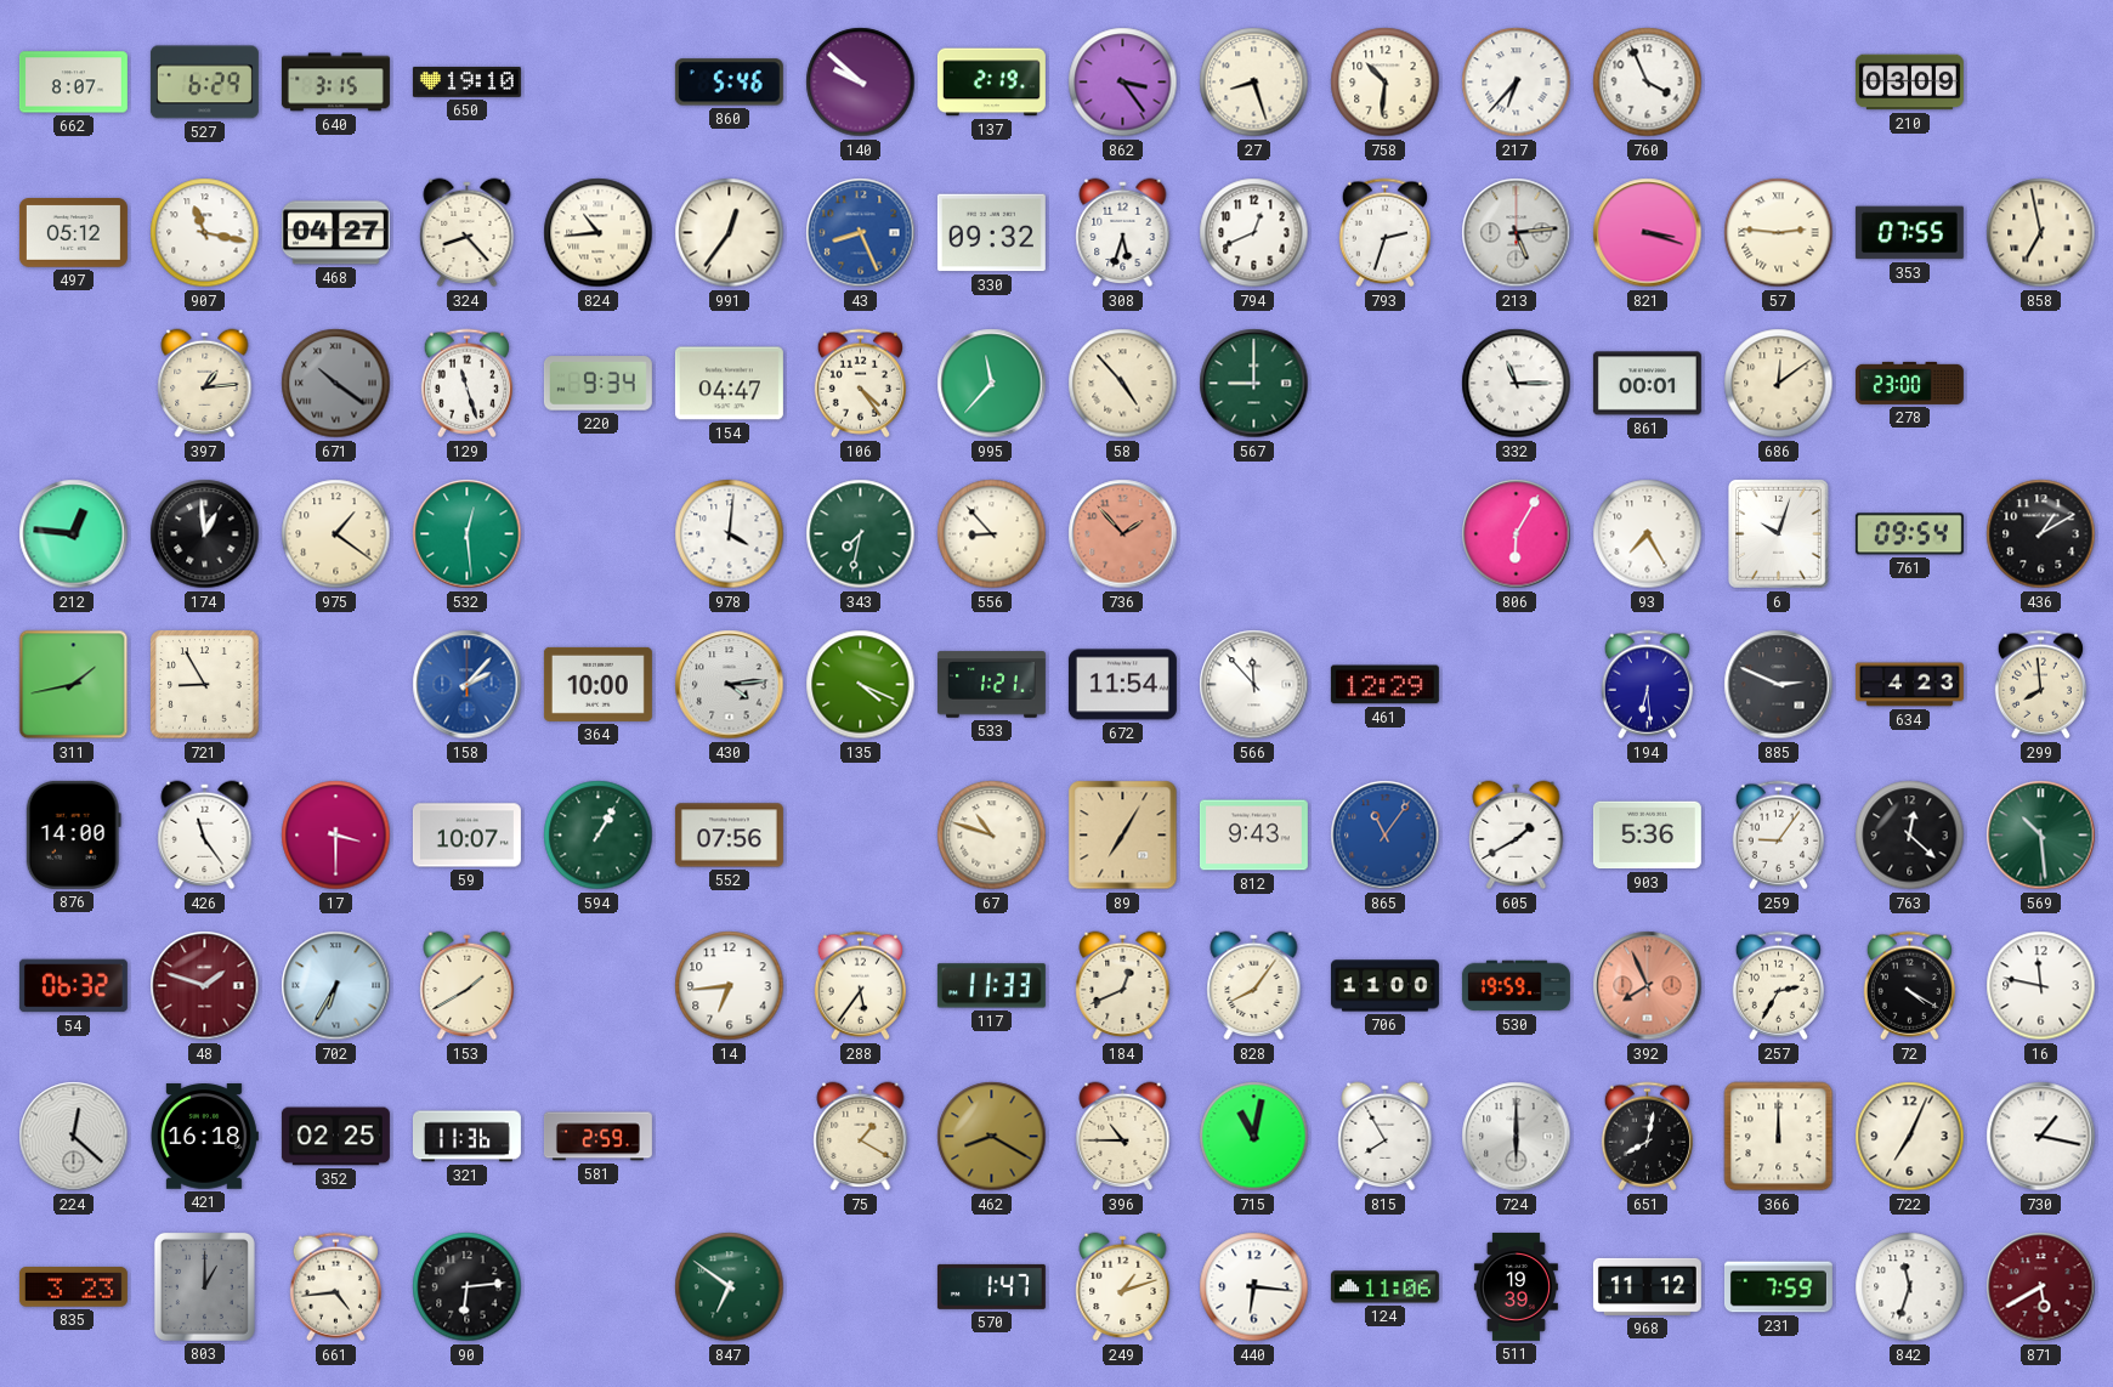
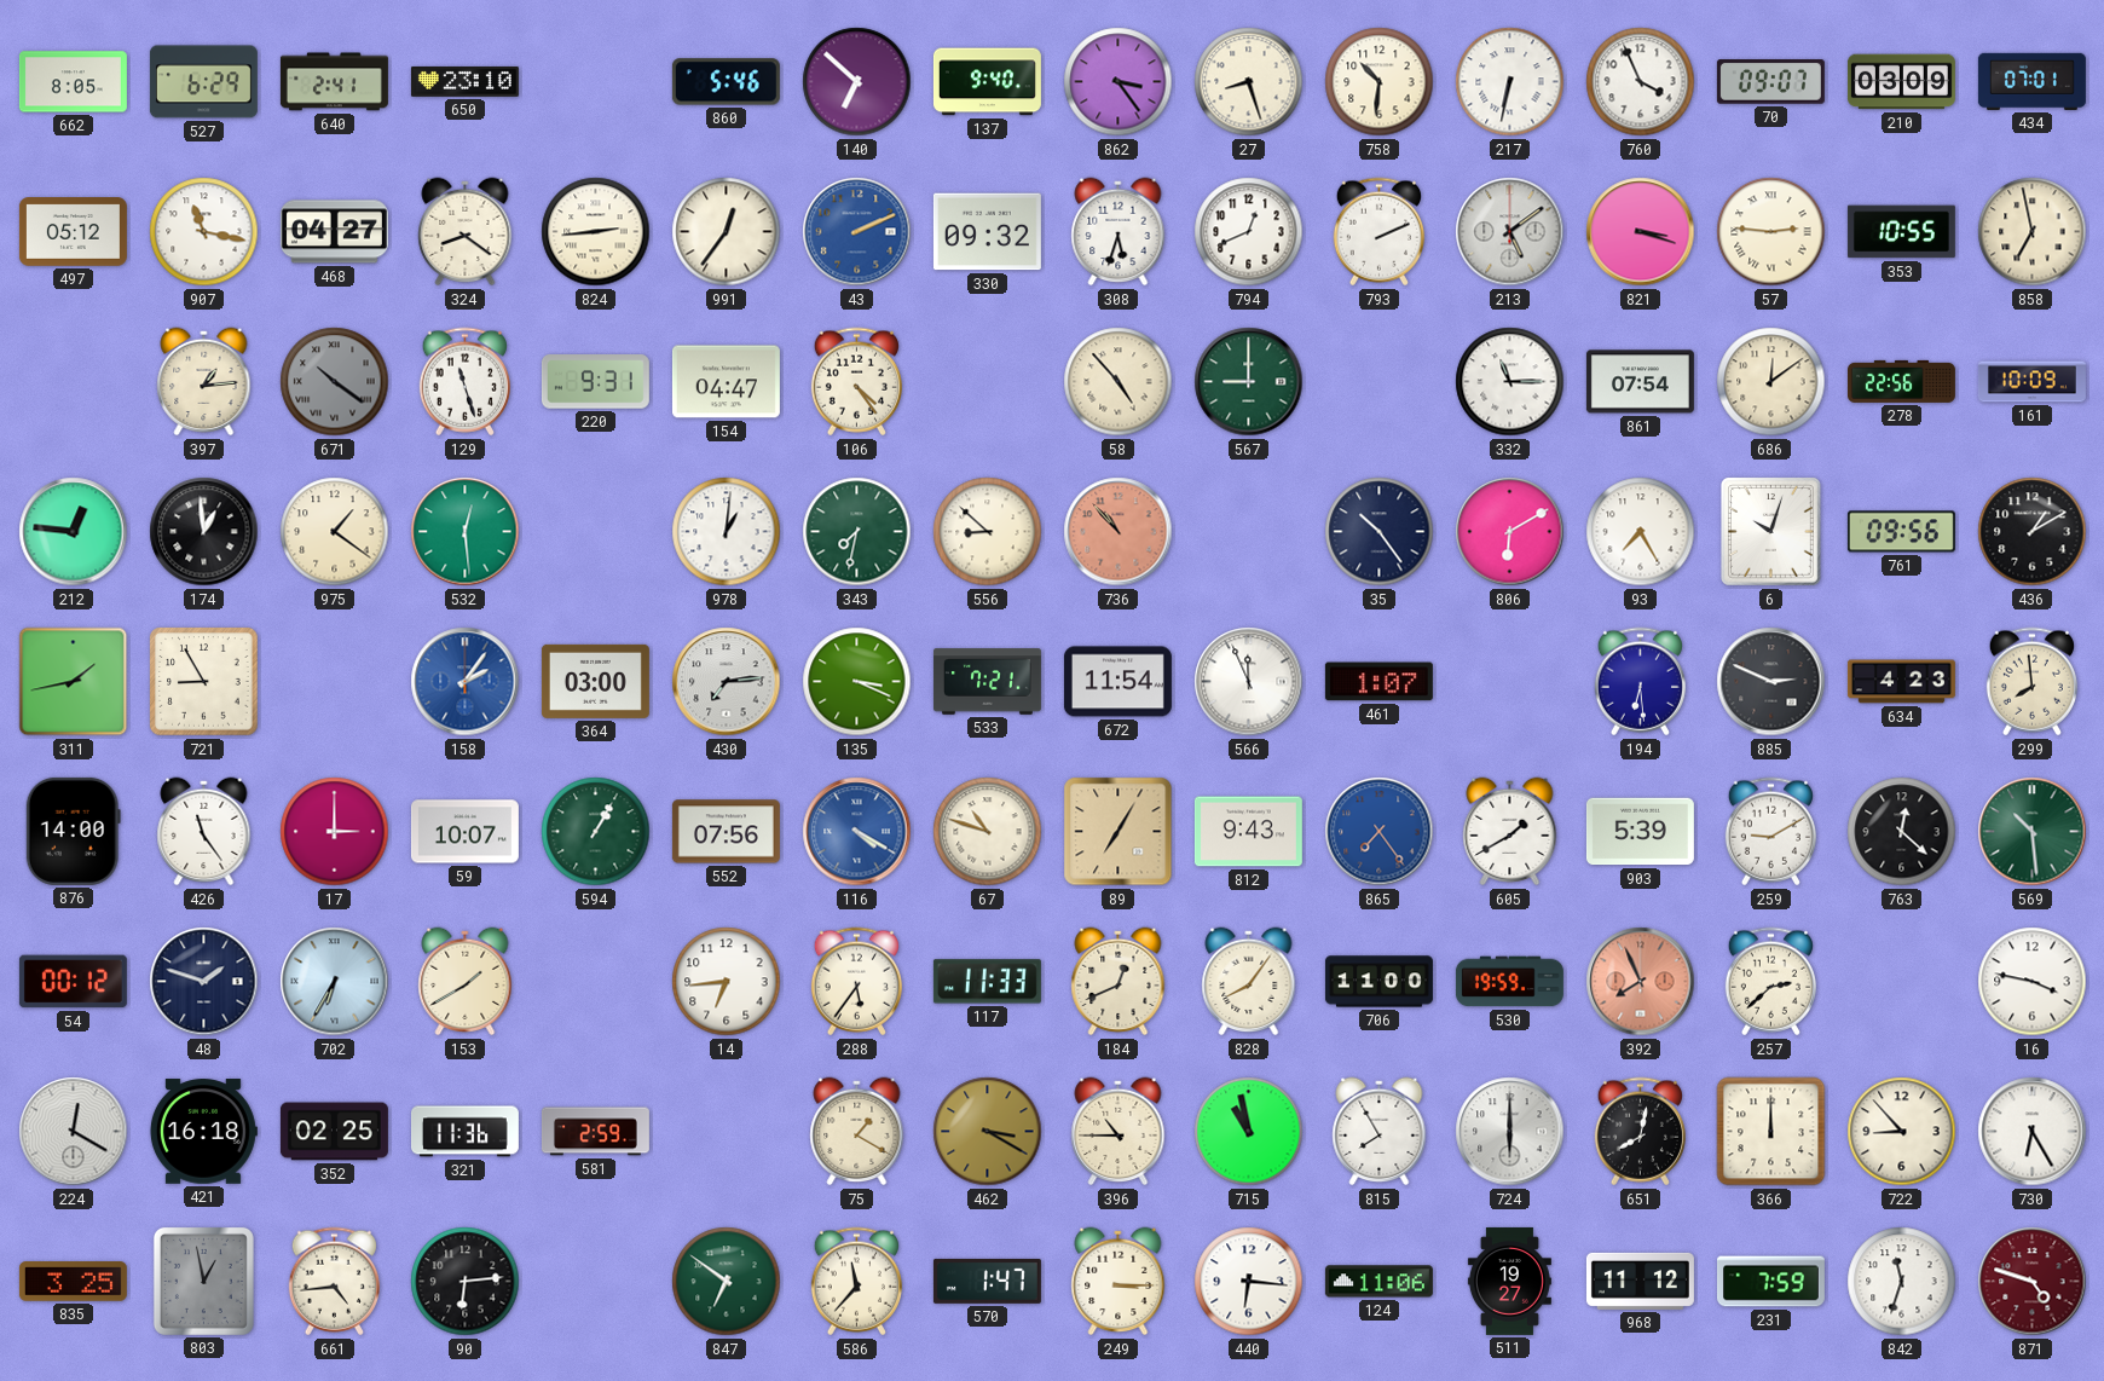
662: 8:07 -> 8:05
640: 3:15 -> 2:41
650: 19:10 -> 23:10
140: 9:52 -> 6:52
137: 2:19 -> 9:40
217: 6:37 -> 6:32
70: none -> 09:07
434: none -> 07:01
324: 8:23 -> 8:21
824: 10:44 -> 2:44
43: 8:26 -> 2:11
793: 2:33 -> 2:11
213: 5:14 -> 5:09
353: 07:55 -> 10:55
220: 9:34 -> 9:31
995: 11:37 -> none
861: 00:01 -> 07:54
278: 23:00 -> 22:56
161: none -> 10:09
978: 4:01 -> 1:01
556: 8:53 -> 8:52
736: 1:53 -> 10:53
35: none -> 10:24
806: 6:05 -> 6:10
761: 09:54 -> 09:56
158: 2:07 -> 2:06
364: 10:00 -> 03:00
430: 4:14 -> 7:14
135: 4:19 -> 3:19
533: 1:21 -> 7:21
566: 11:53 -> 11:56
461: 12:29 -> 1:07
17: 3:30 -> 3:00
116: none -> 4:20
865: 11:06 -> 7:24
903: 5:36 -> 5:39
259: 9:06 -> 9:10
54: 06:32 -> 00:12
48 dial: burgundy -> navy
257: 2:35 -> 2:38
72: 4:20 -> none
16: 11:47 -> 3:47
224: 12:22 -> 12:20
462: 8:20 -> 3:20
715: 11:02 -> 10:58
722: 7:04 -> 8:53
730: 1:17 -> 6:25
835: 3:23 -> 3:25
803: 1:00 -> 12:58
586: none -> 11:37
249: 1:12 -> 3:15
511: 19:39 -> 19:27
871: 5:40 -> 4:48
